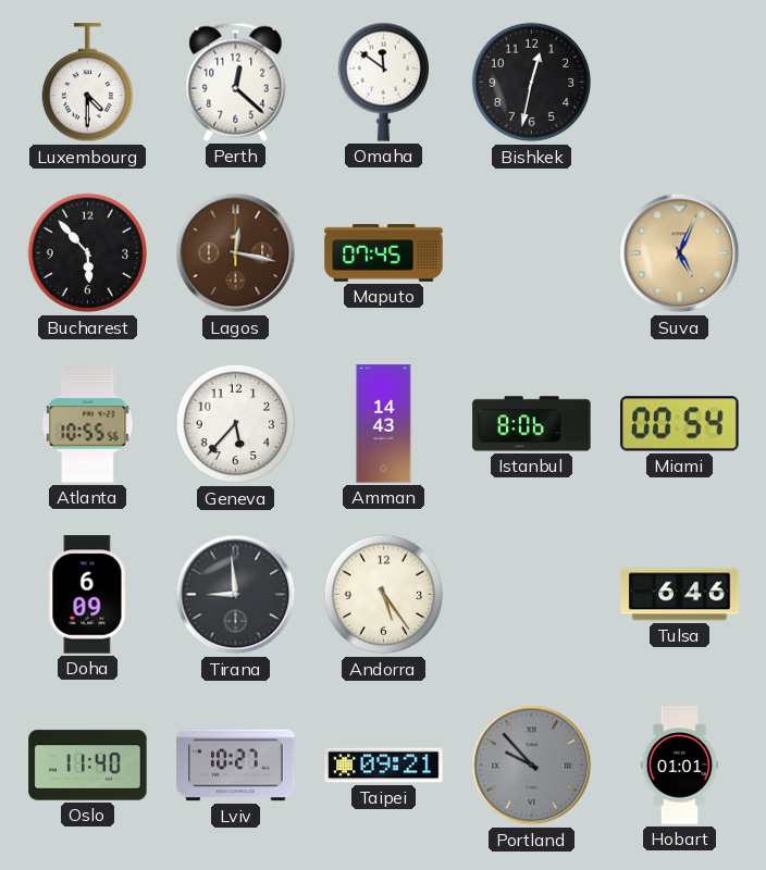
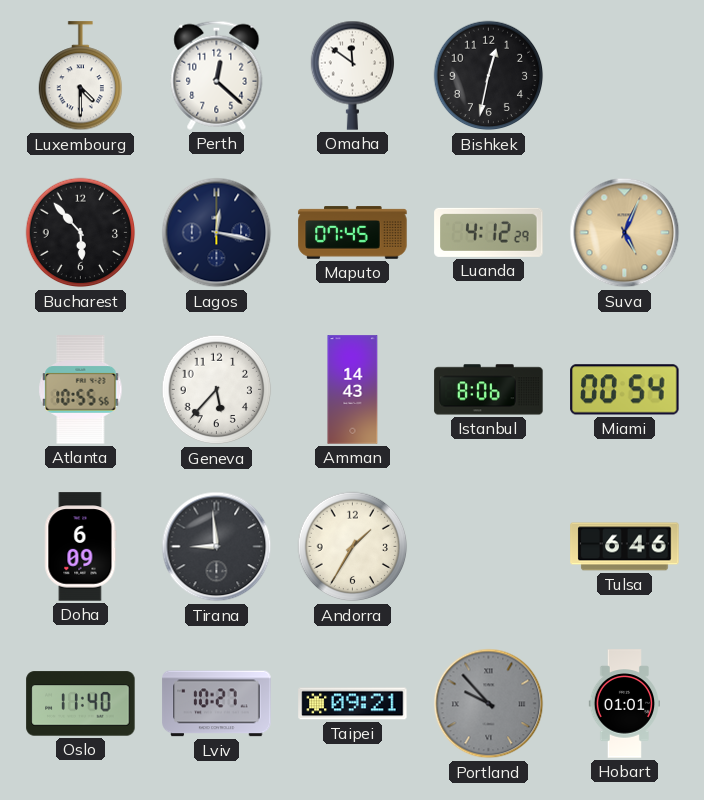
Lagos dial: brown -> navy
Luanda: none -> 4:12
Andorra: 5:24 -> 1:35
